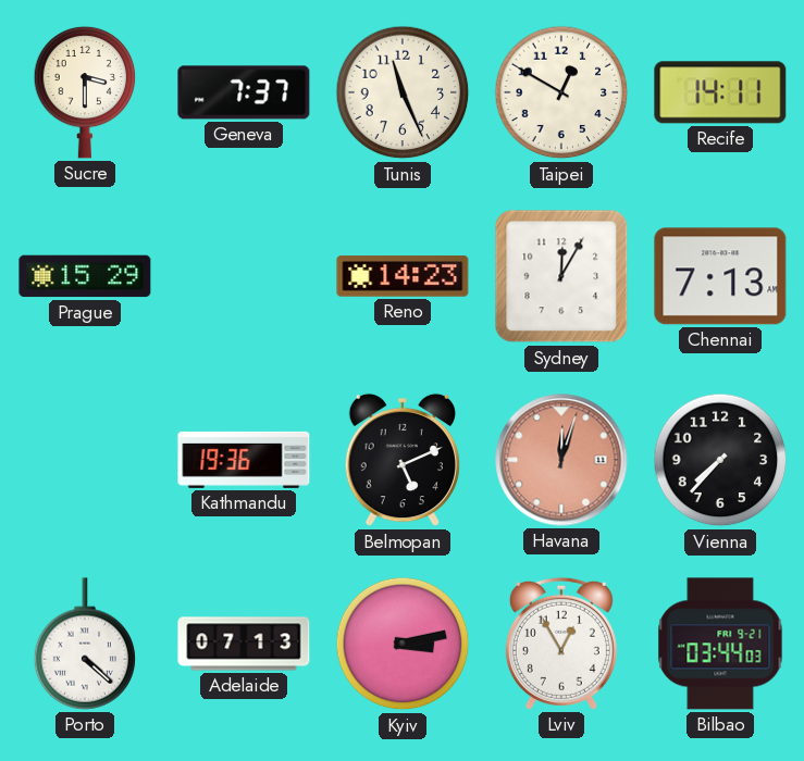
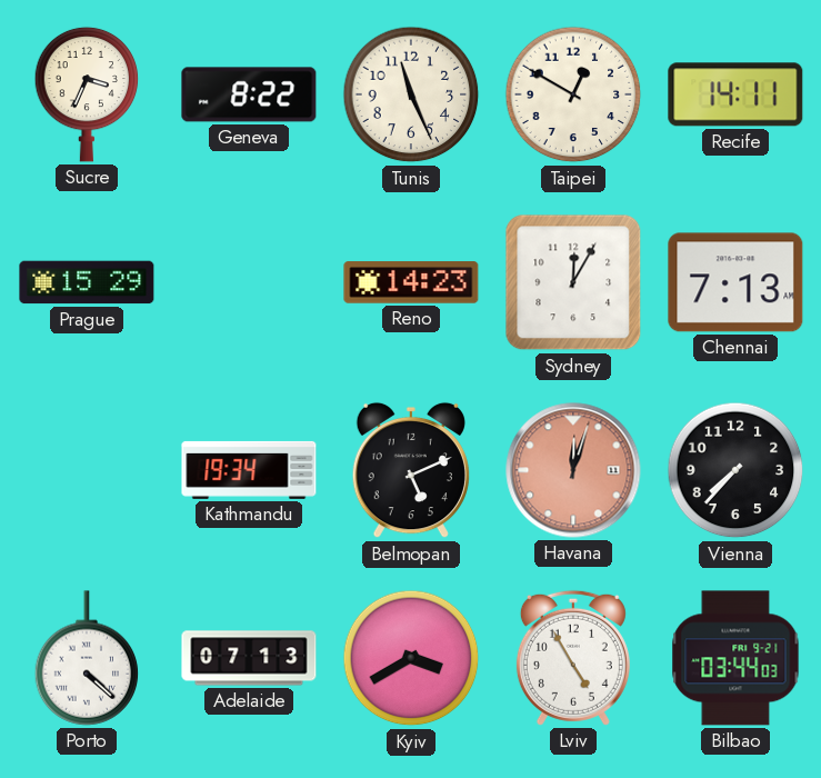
Sucre: 3:30 -> 3:34
Geneva: 7:37 -> 8:22
Kathmandu: 19:36 -> 19:34
Kyiv: 3:13 -> 3:40
Lviv: 12:55 -> 4:55
